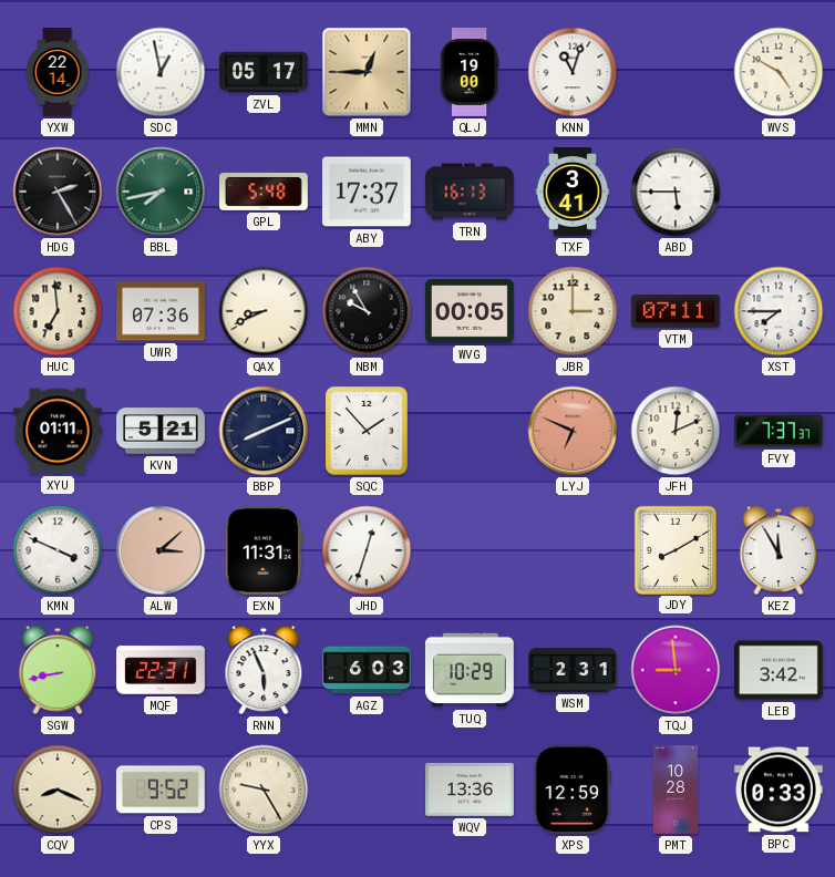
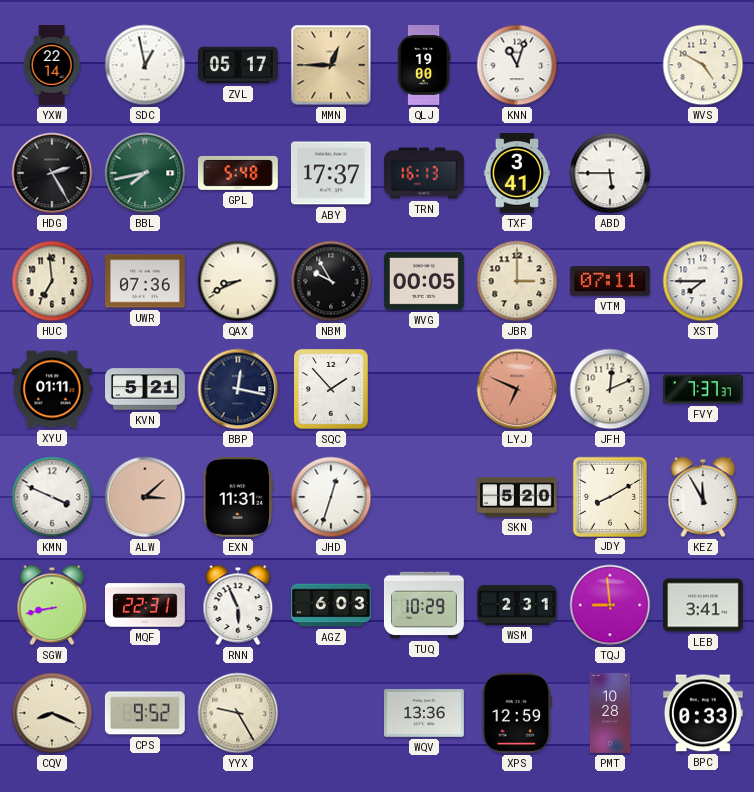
BBP: 8:11 -> 12:17
SKN: none -> 5:20
LEB: 3:42 -> 3:41
